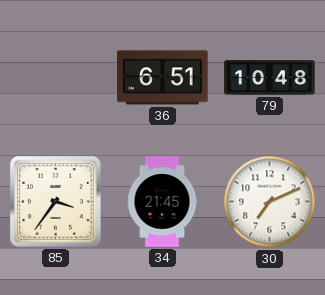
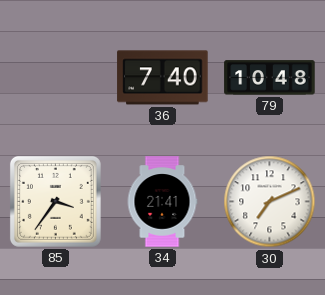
36: 6:51 -> 7:40
34: 21:45 -> 21:41
